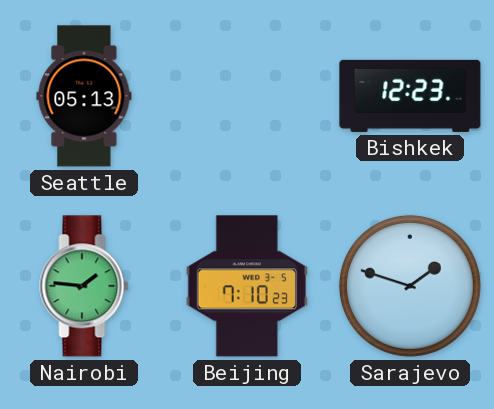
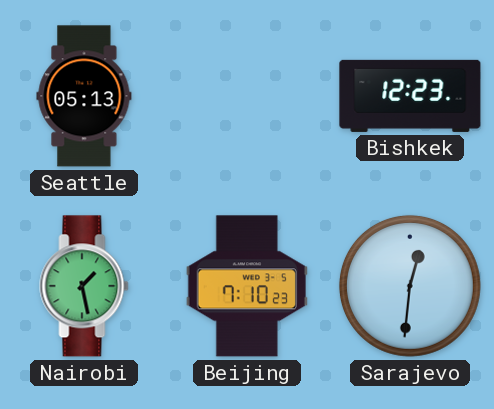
Nairobi: 1:46 -> 1:28
Sarajevo: 1:48 -> 12:31
